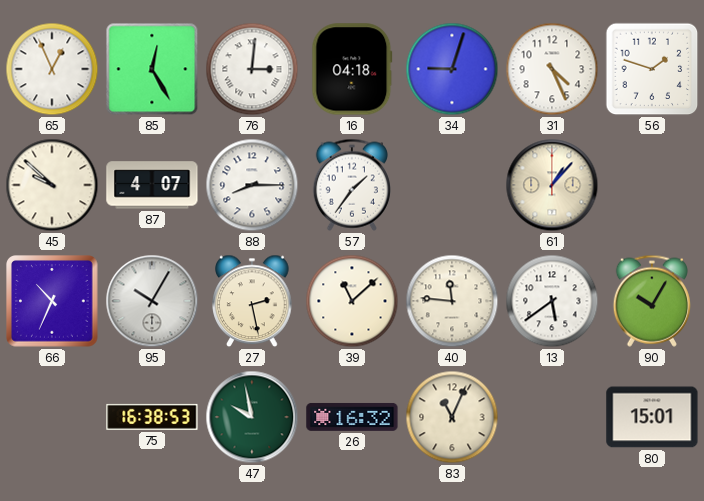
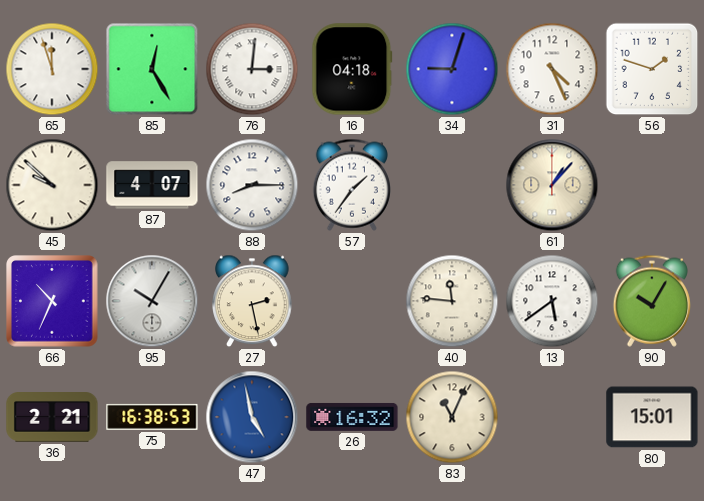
65: 12:56 -> 11:57
39: 11:08 -> none
36: none -> 2:21
47: 9:58 -> 4:58
47 dial: green -> blue
